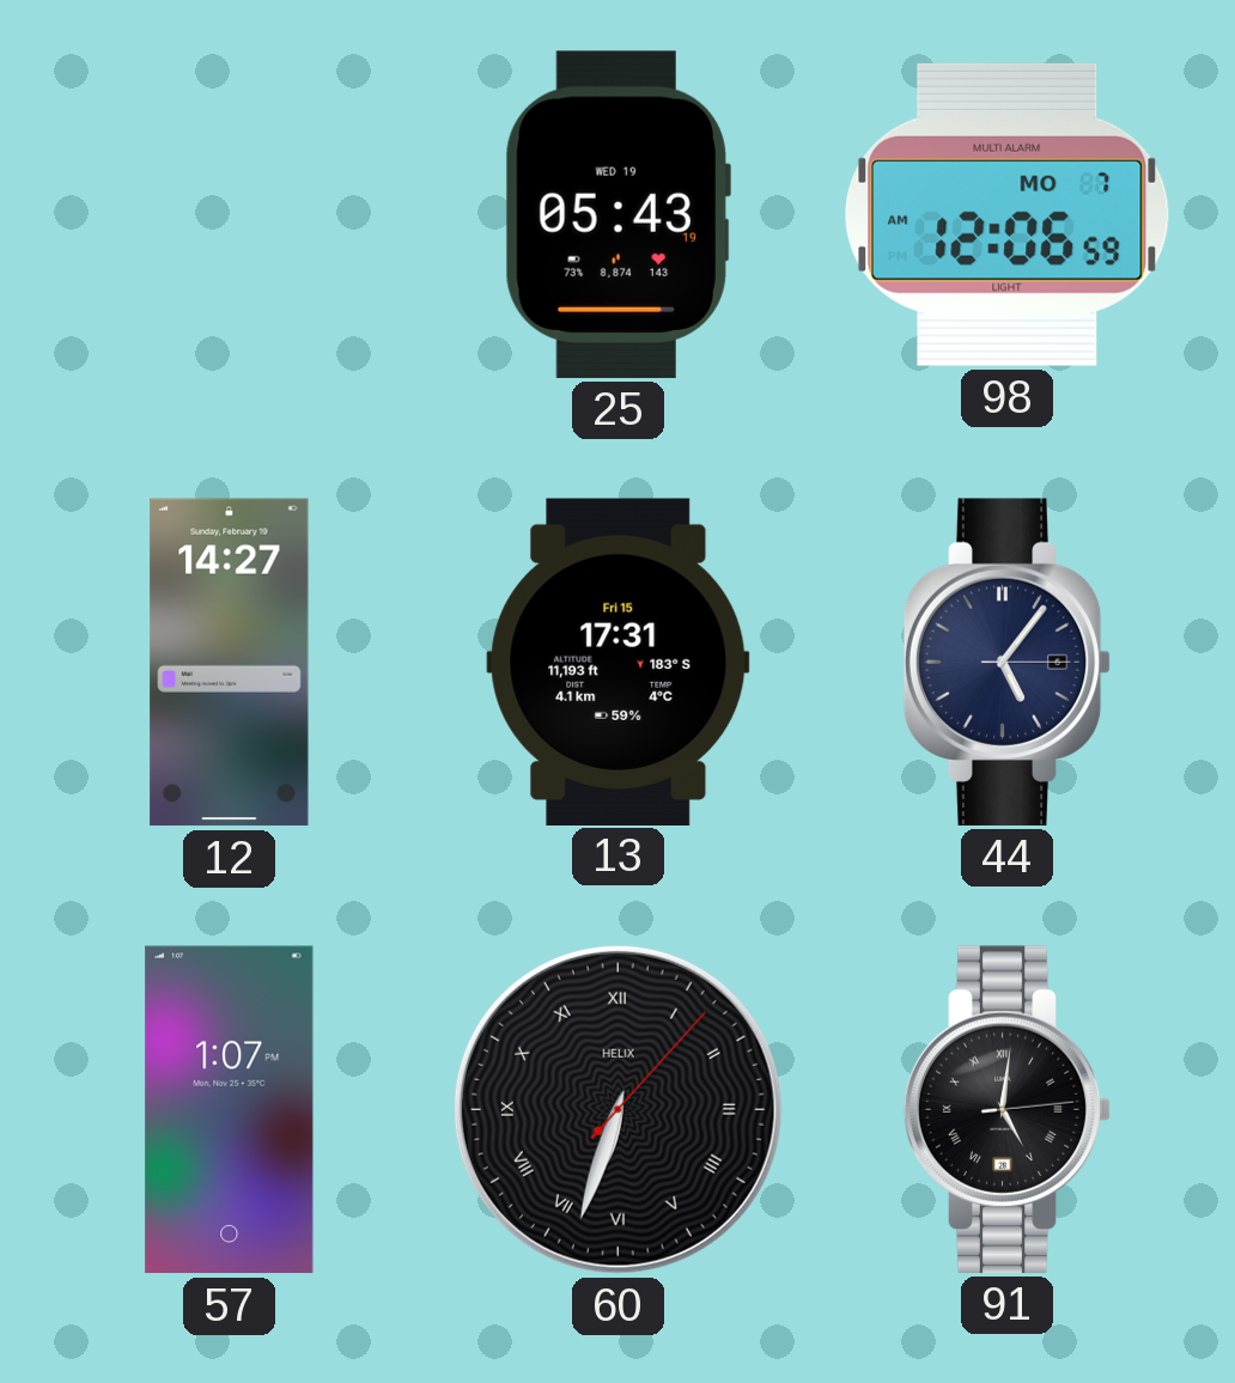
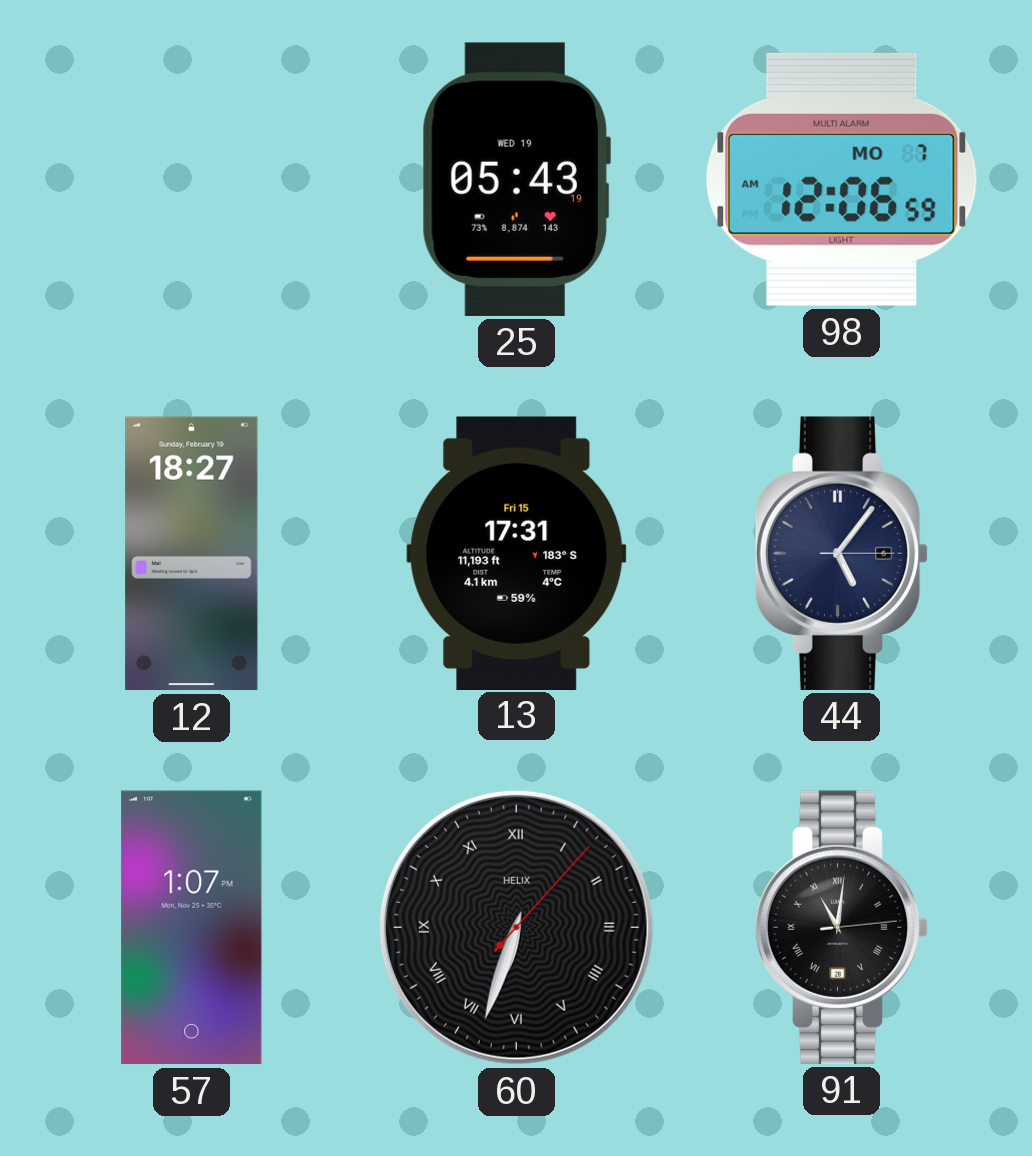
12: 14:27 -> 18:27
91: 5:01 -> 11:01
